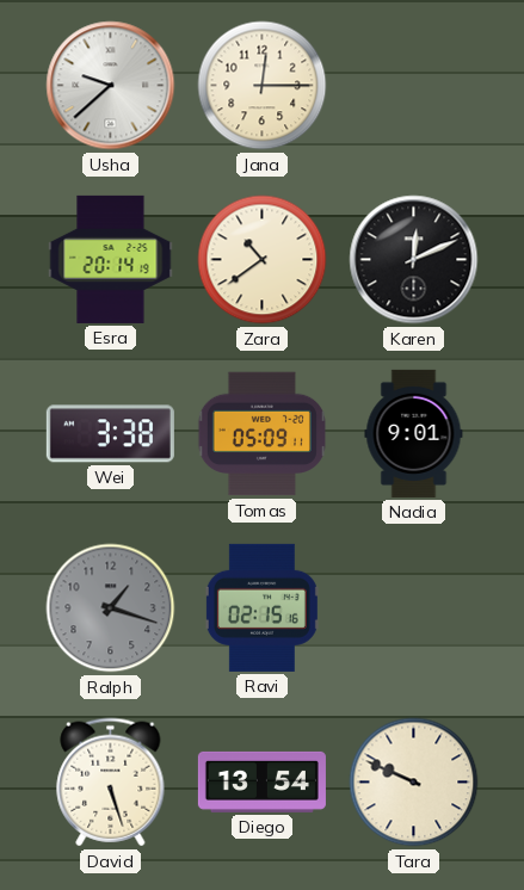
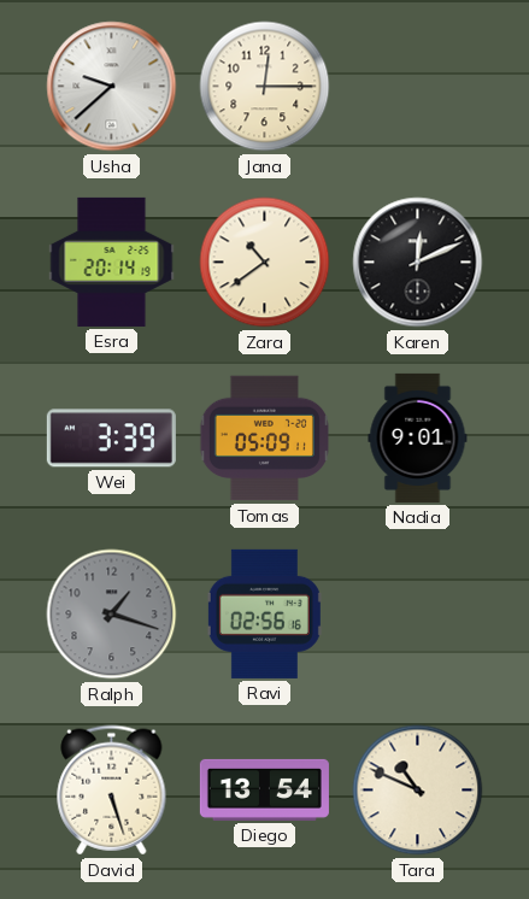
Wei: 3:38 -> 3:39
Ravi: 02:15 -> 02:56
Tara: 9:49 -> 10:49
